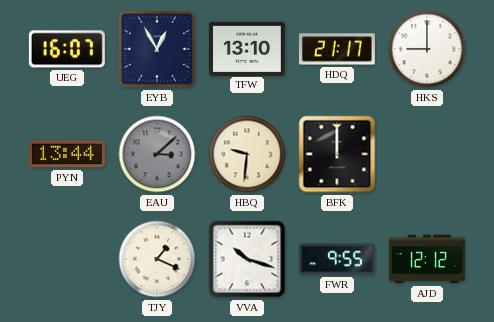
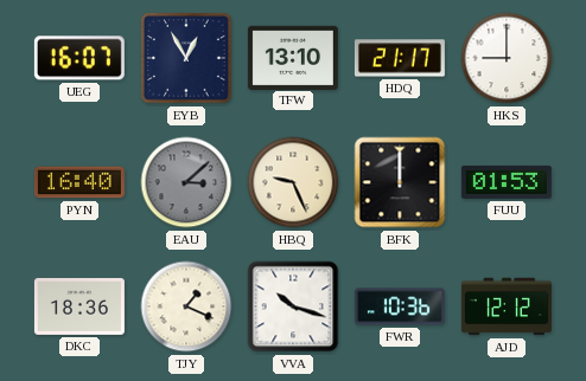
PYN: 13:44 -> 16:40
HBQ: 9:31 -> 9:26
FUU: none -> 01:53
DKC: none -> 18:36
FWR: 9:55 -> 10:36
